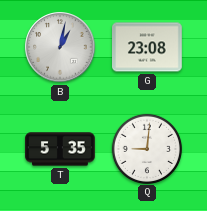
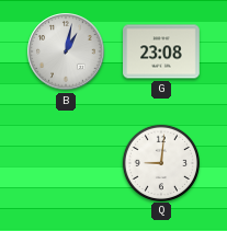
T: 5:35 -> none
